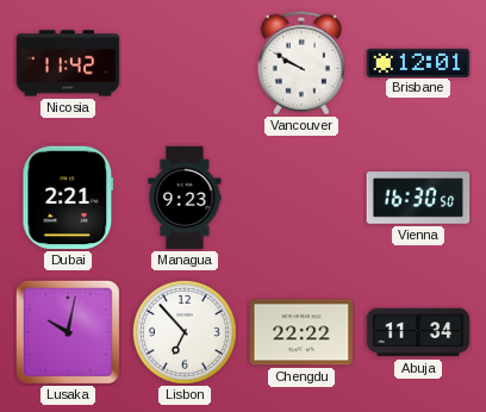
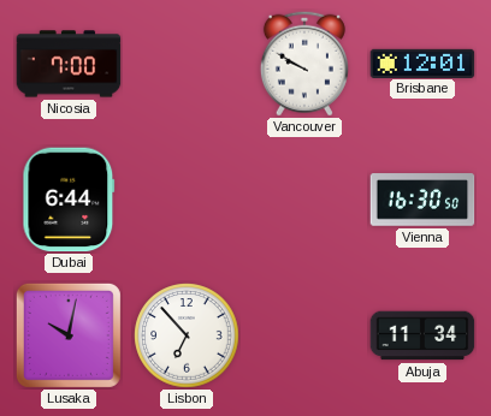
Nicosia: 11:42 -> 7:00
Dubai: 2:21 -> 6:44
Managua: 9:23 -> none
Chengdu: 22:22 -> none
